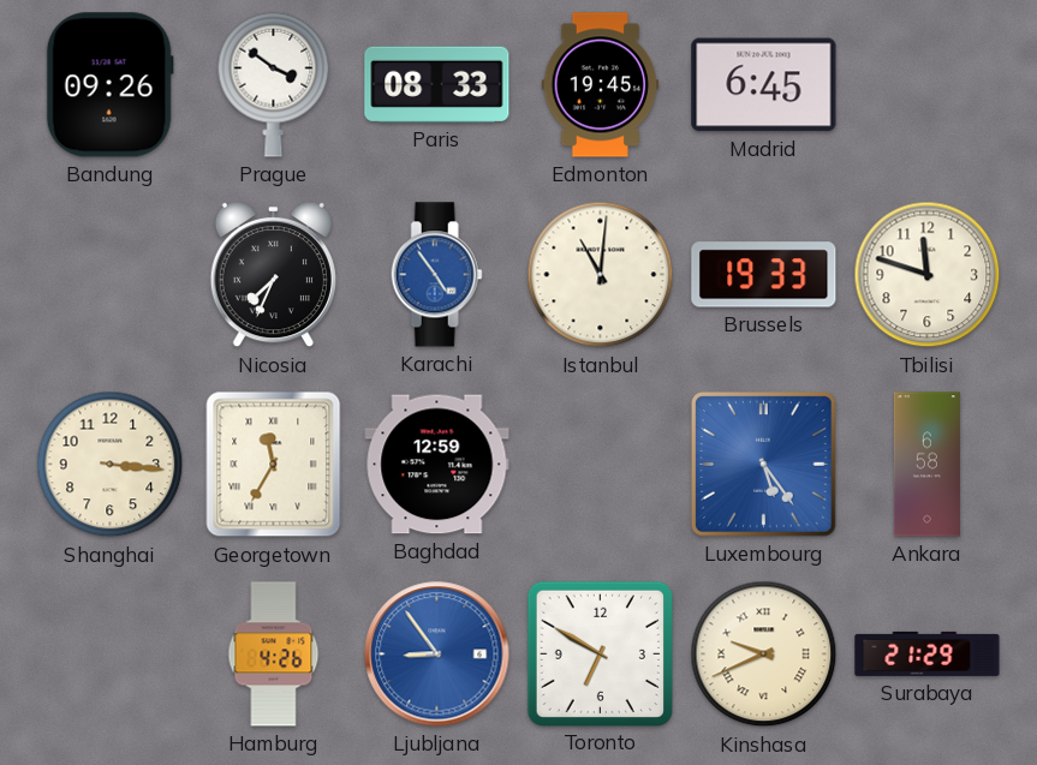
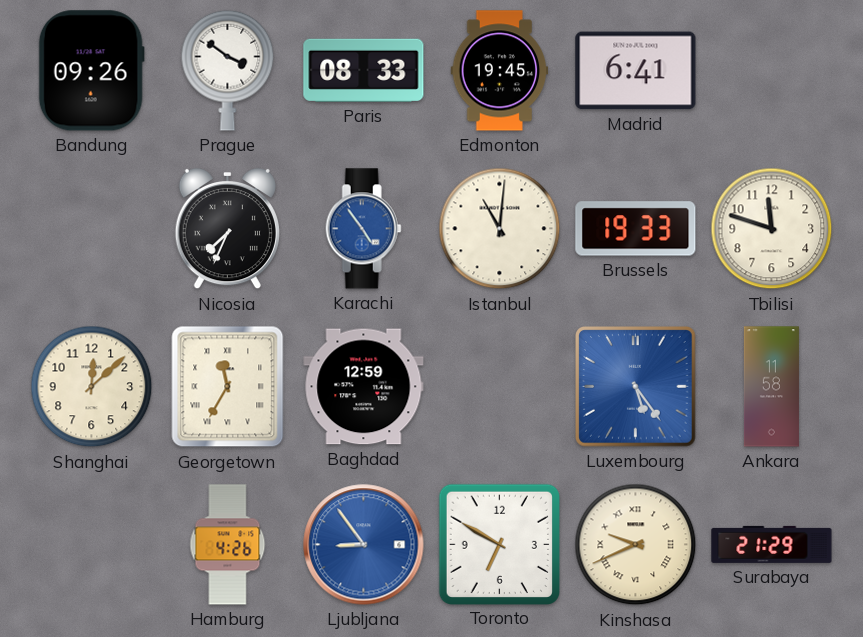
Madrid: 6:45 -> 6:41
Shanghai: 3:16 -> 12:08
Ankara: 6:58 -> 11:58
